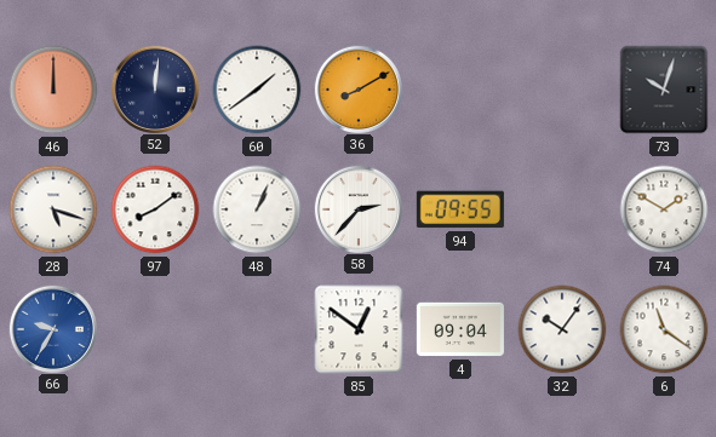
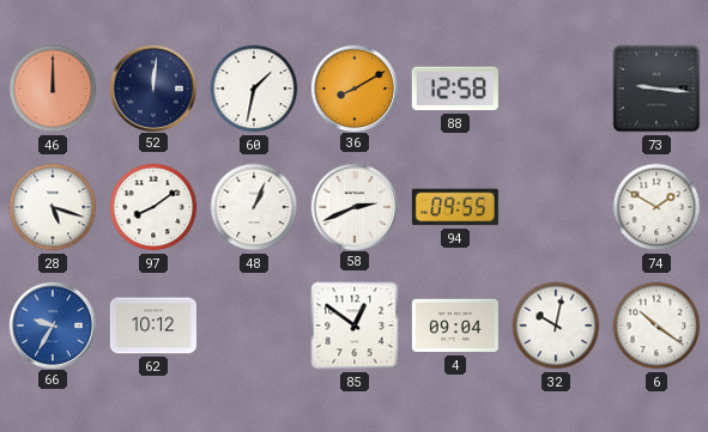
60: 1:39 -> 1:32
88: none -> 12:58
73: 10:03 -> 9:16
58: 2:37 -> 2:41
62: none -> 10:12
32: 10:06 -> 10:02
6: 11:21 -> 10:21
